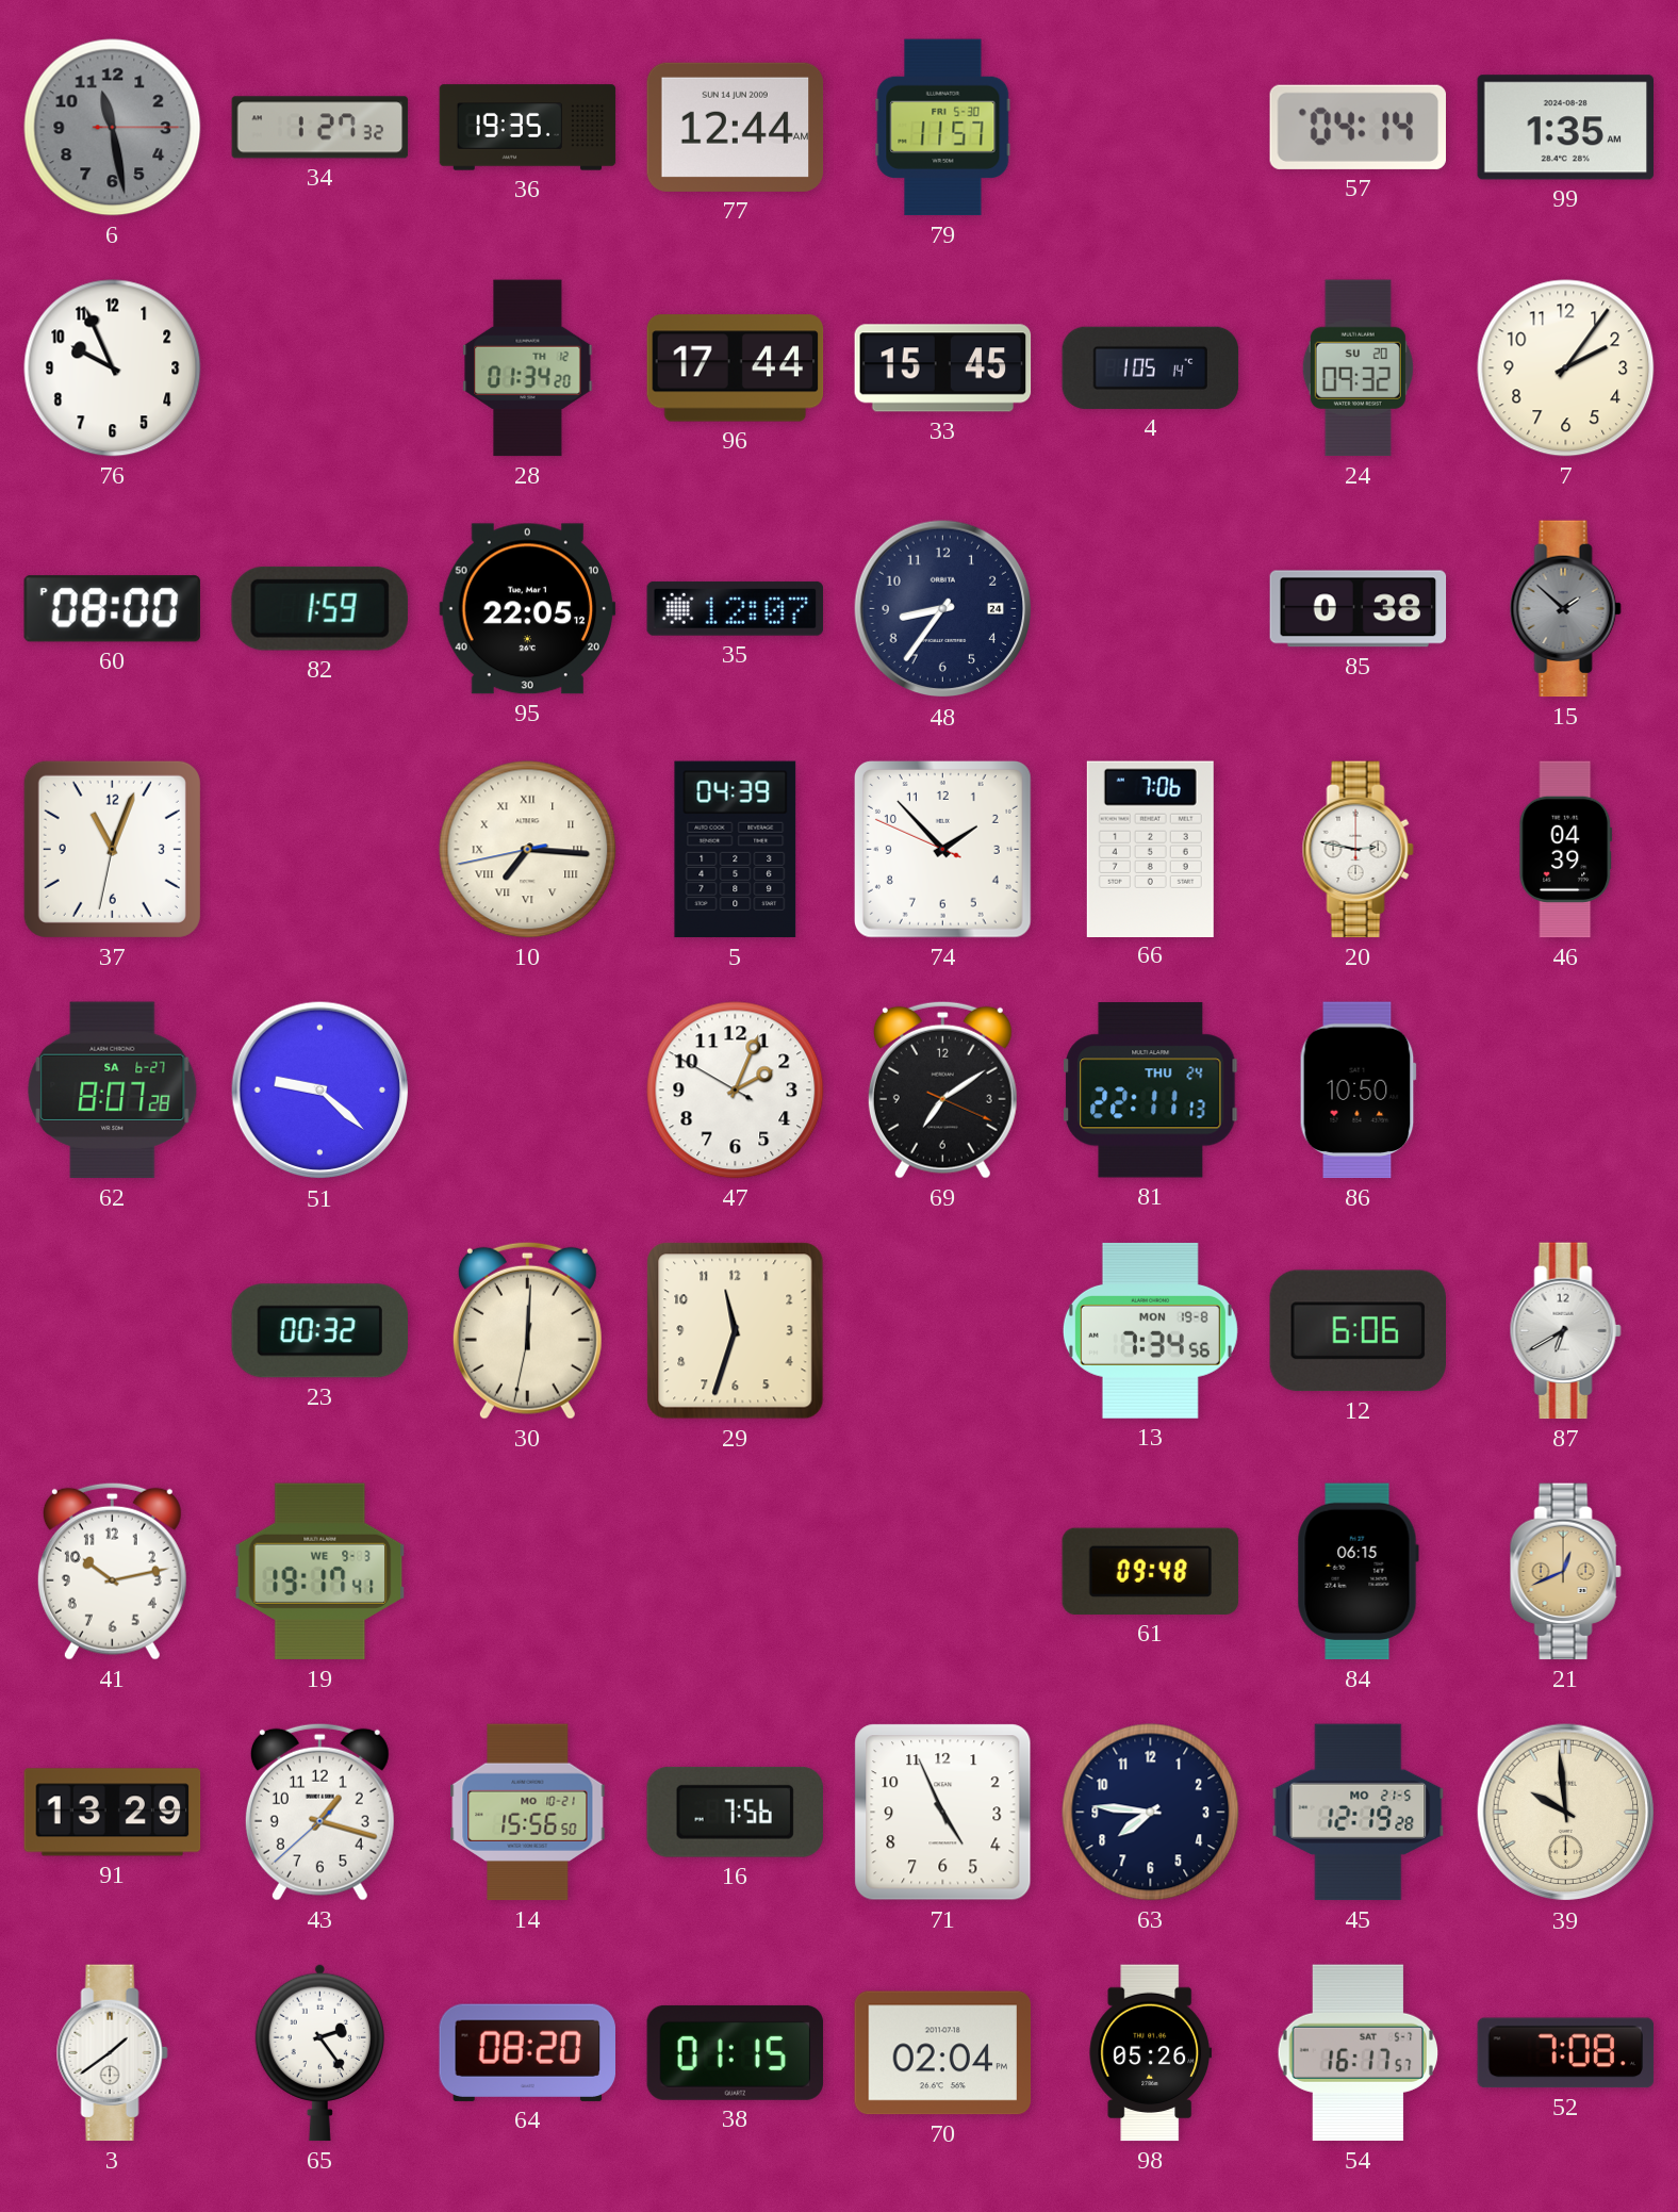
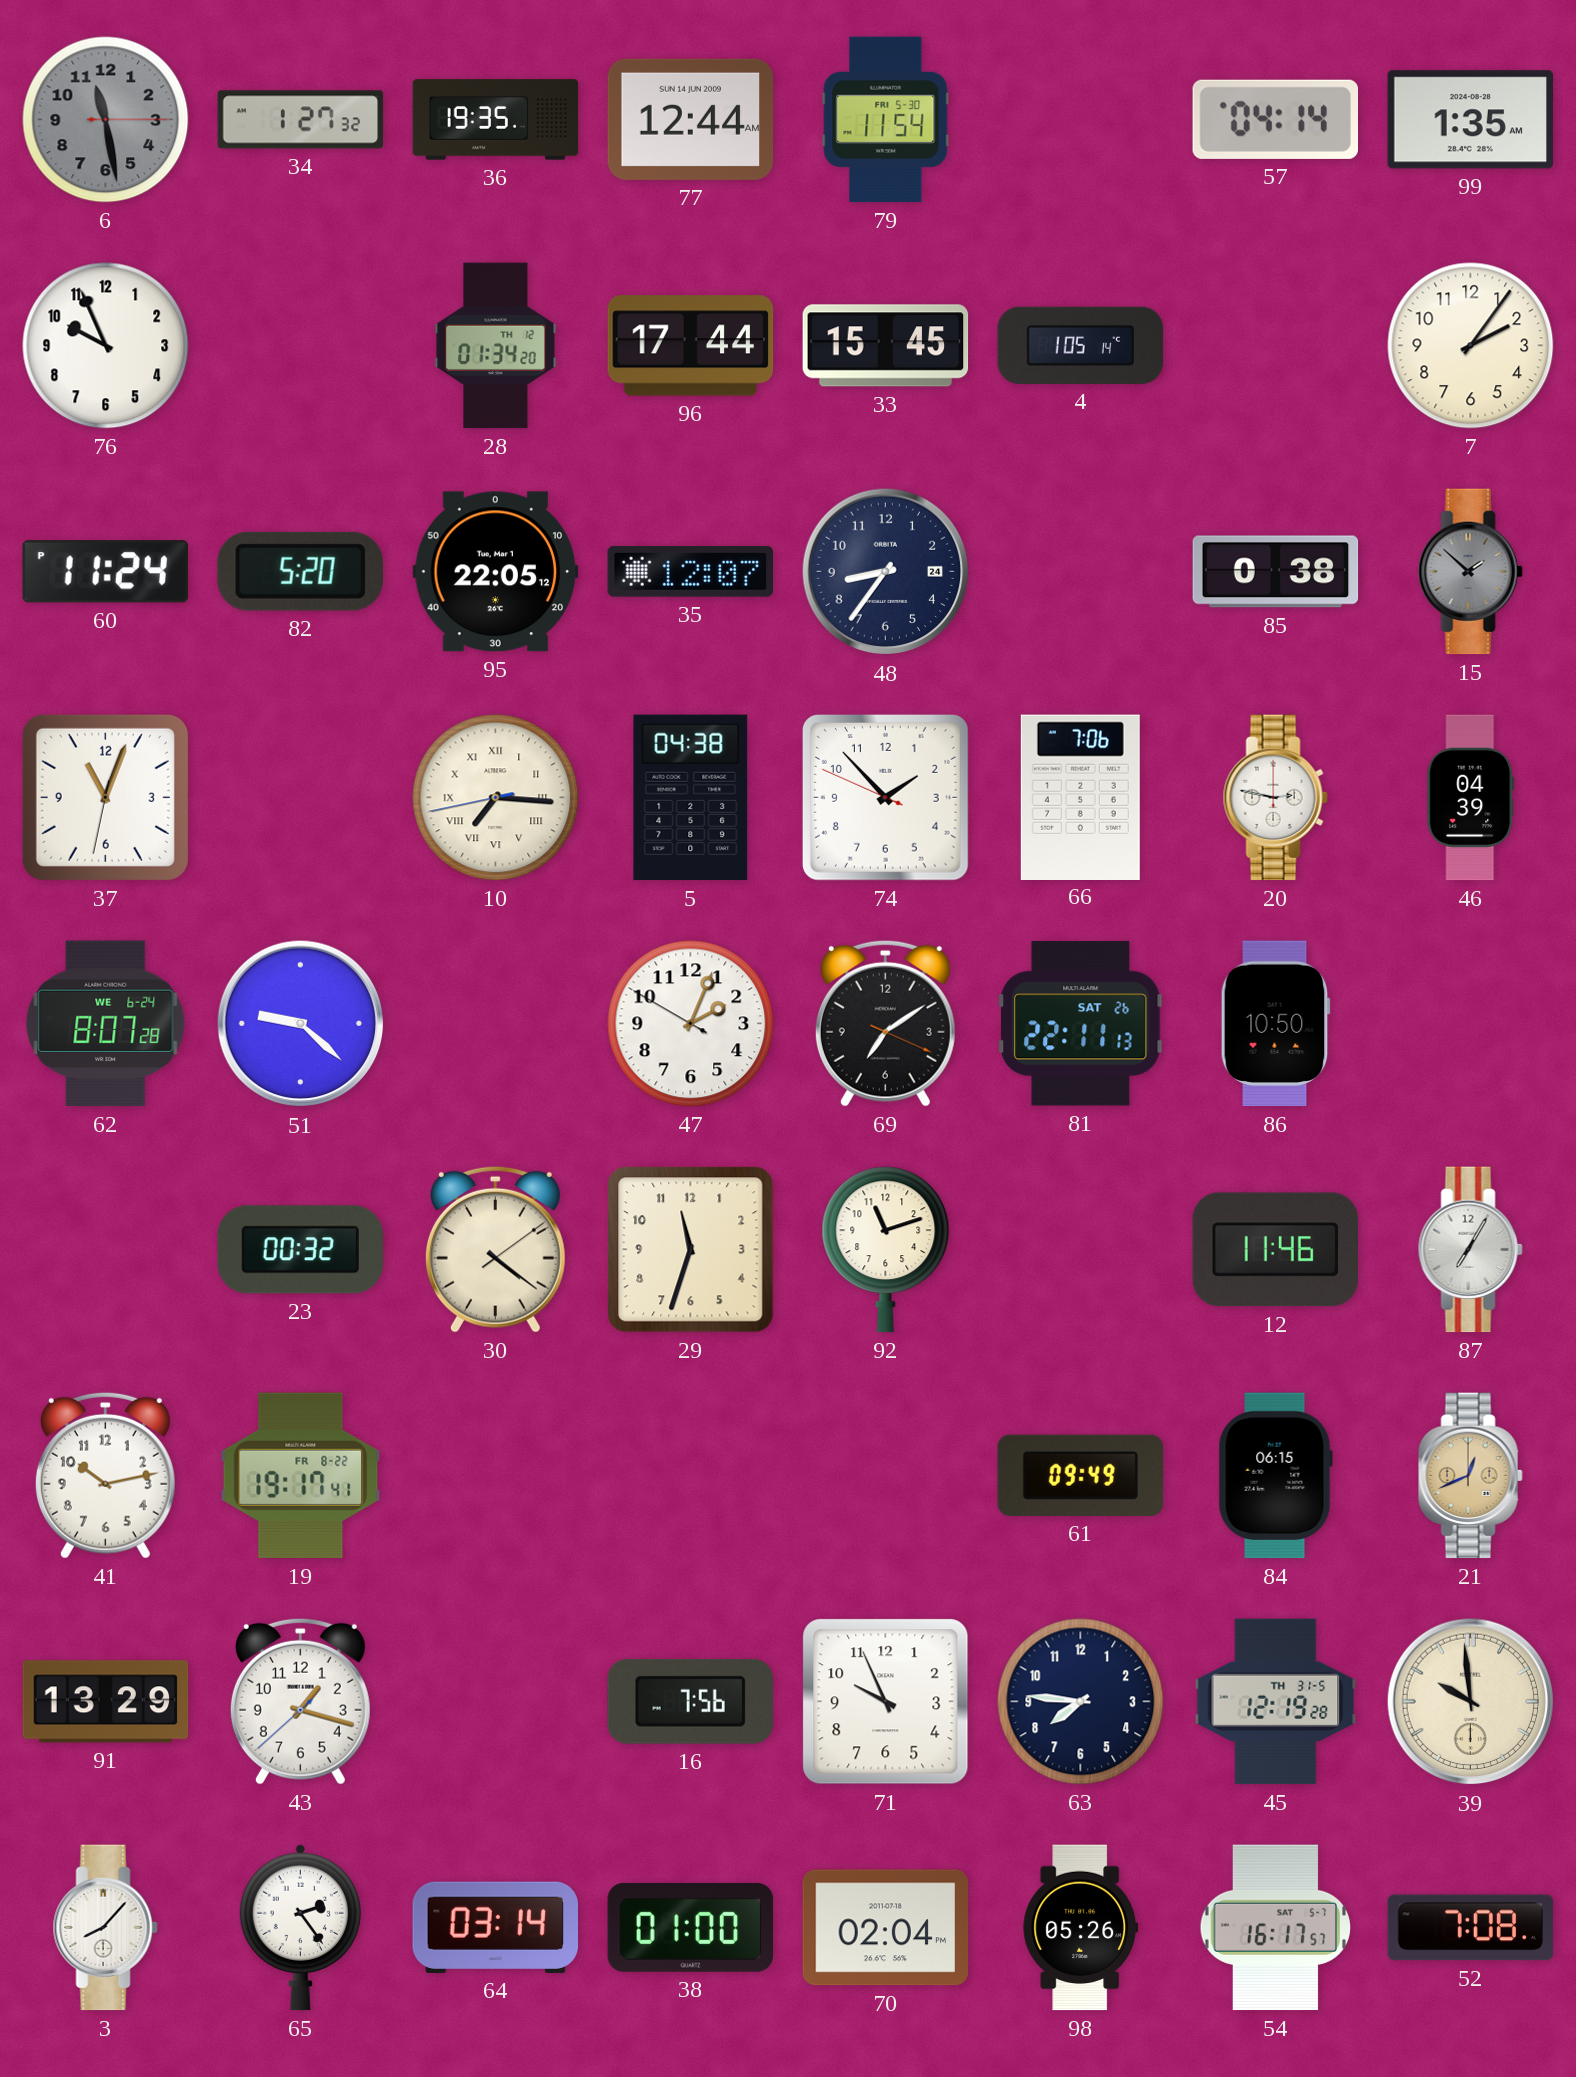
79: 11:57 -> 11:54
24: 09:32 -> none
60: 08:00 -> 11:24
82: 1:59 -> 5:20
5: 04:39 -> 04:38
62 date: SA 6-27 -> WE 6-24
81 date: THU 24 -> SAT 26
30: 12:00 -> 4:21
92: none -> 11:12
13: 7:34 -> none
12: 6:06 -> 11:46
87: 6:40 -> 7:05
19 date: WE 9-3 -> FR 8-22
61: 09:48 -> 09:49
14: 15:56 -> none
71: 4:56 -> 9:56
45 date: MO 21-5 -> TH 31-5
3: 1:39 -> 8:07
64: 08:20 -> 03:14
38: 01:15 -> 01:00
